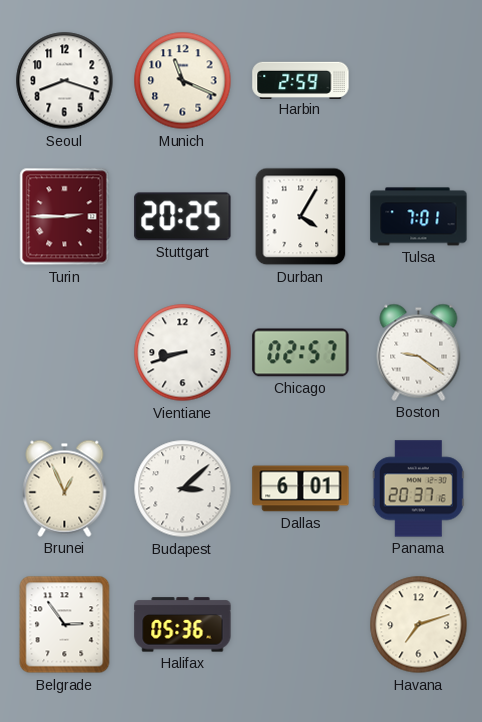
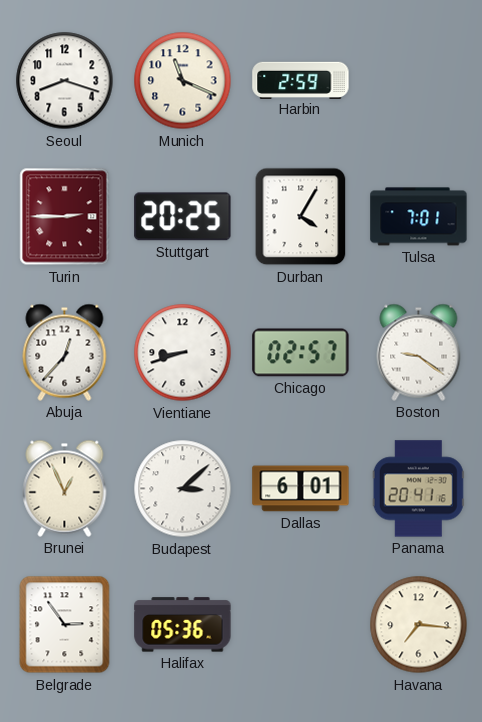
Abuja: none -> 12:37
Panama: 20:37 -> 20:41
Havana: 7:12 -> 7:16
